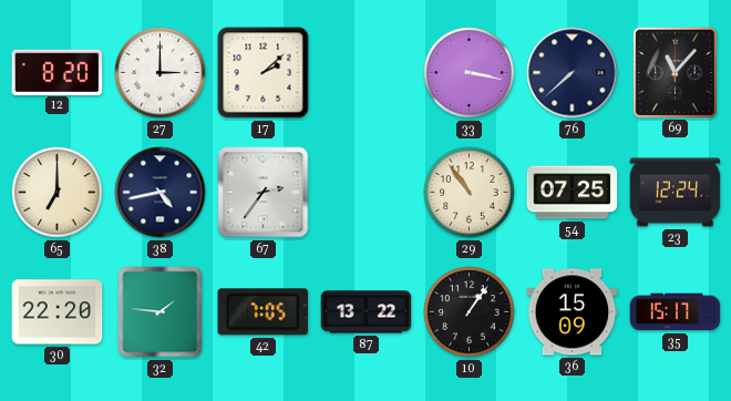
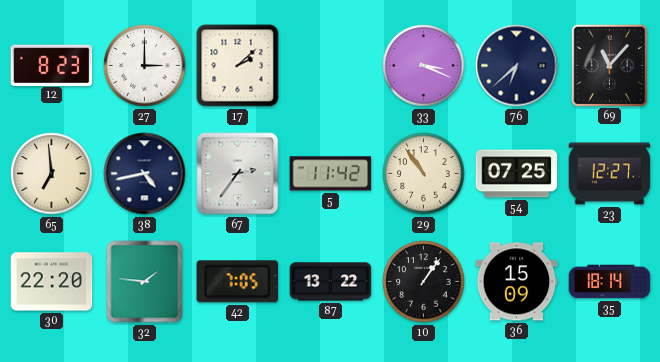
12: 8:20 -> 8:23
33: 3:17 -> 3:19
76: 7:38 -> 6:38
65: 7:00 -> 6:59
5: none -> 11:42
23: 12:24 -> 12:27
35: 15:17 -> 18:14
